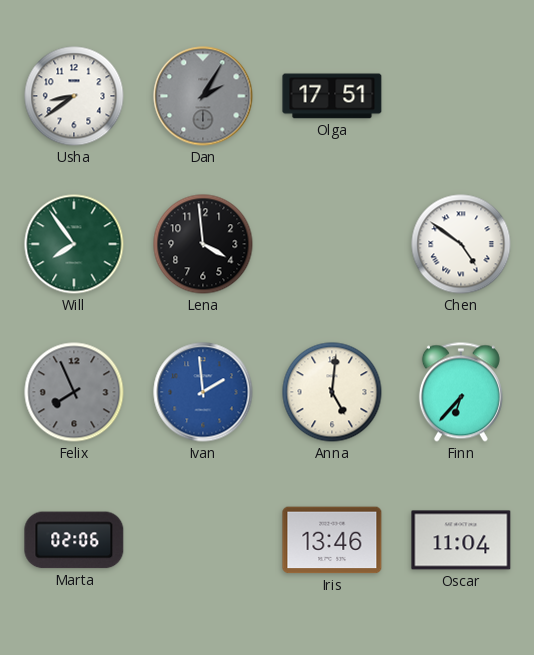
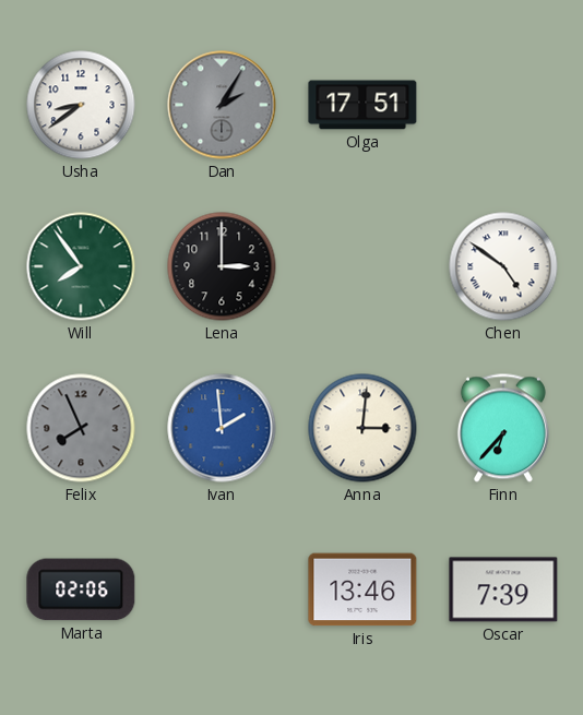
Lena: 3:59 -> 3:00
Anna: 5:01 -> 3:01
Oscar: 11:04 -> 7:39
